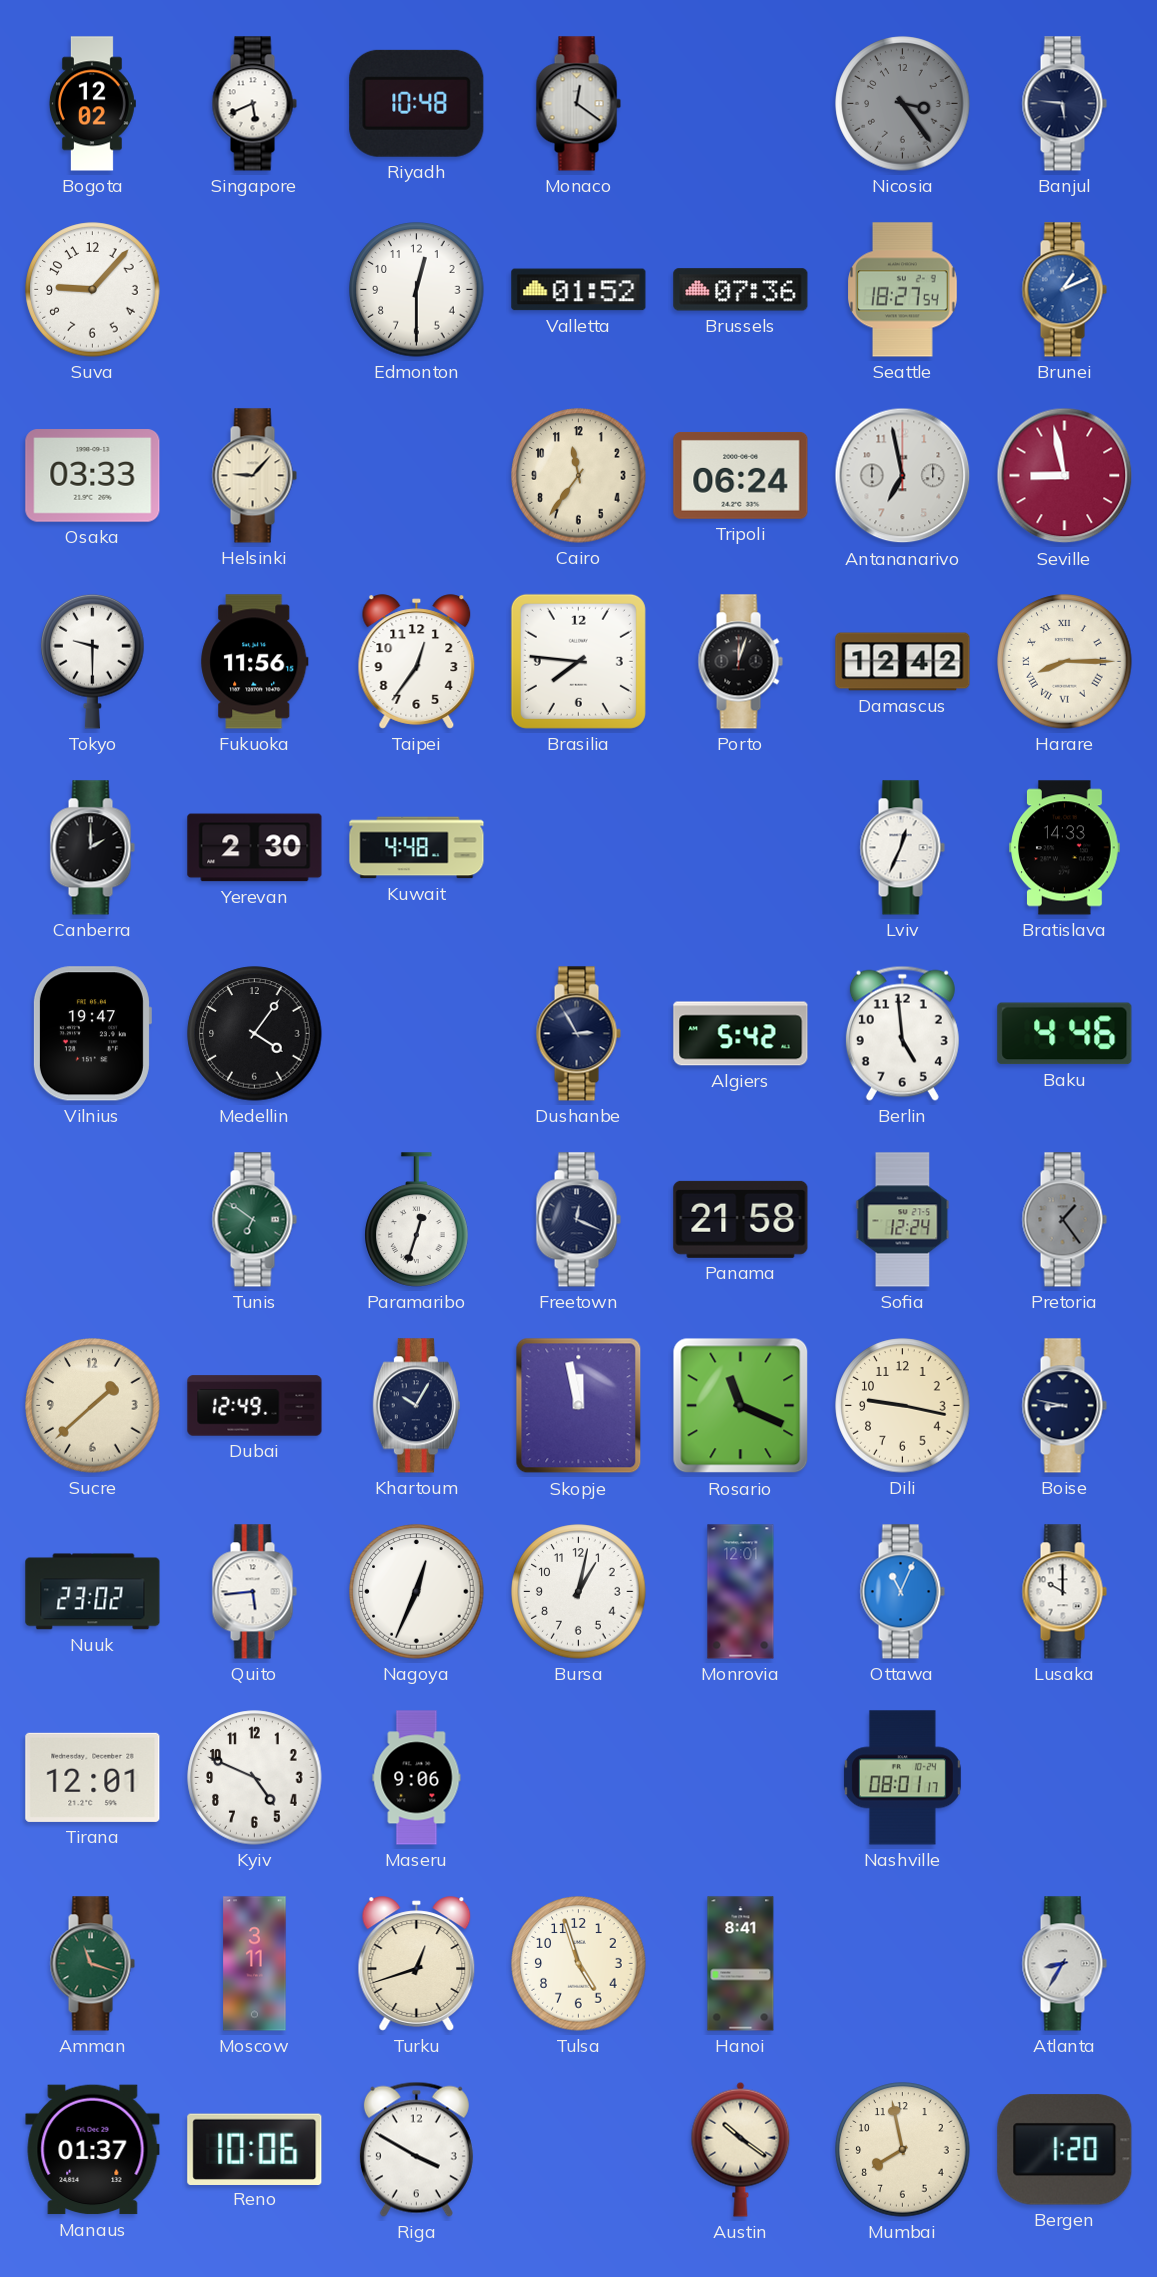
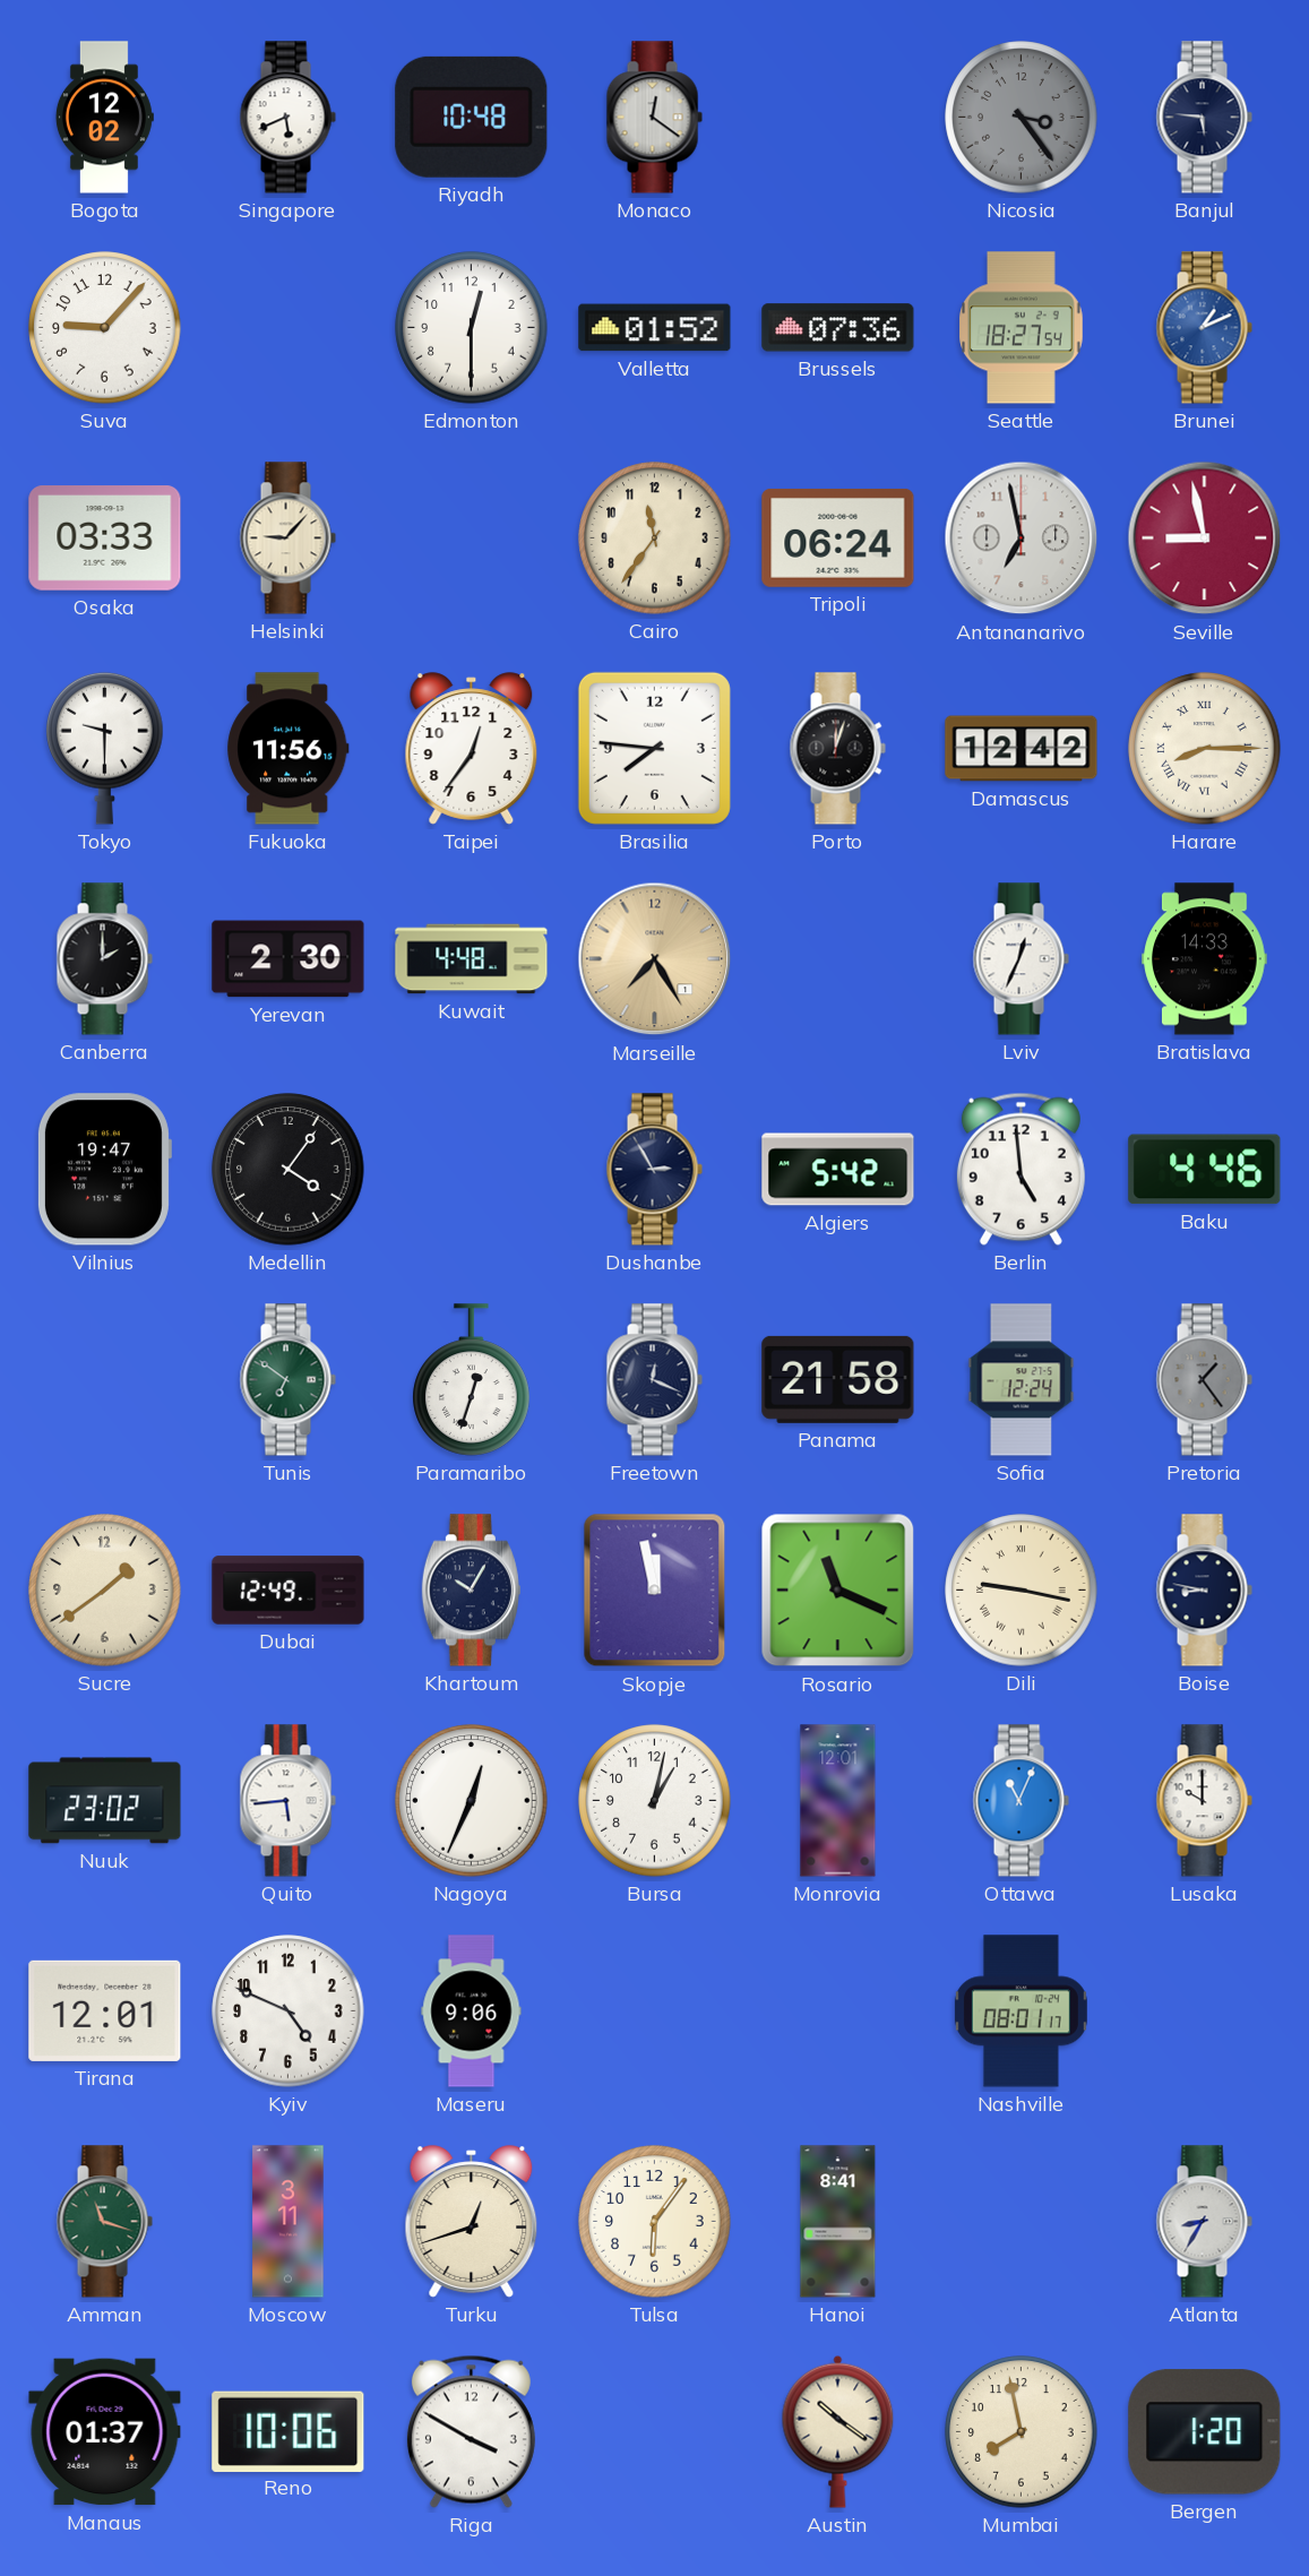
Marseille: none -> 7:25
Sucre: 1:38 -> 1:39
Dili numerals: Arabic -> Roman
Tulsa: 4:57 -> 6:06
